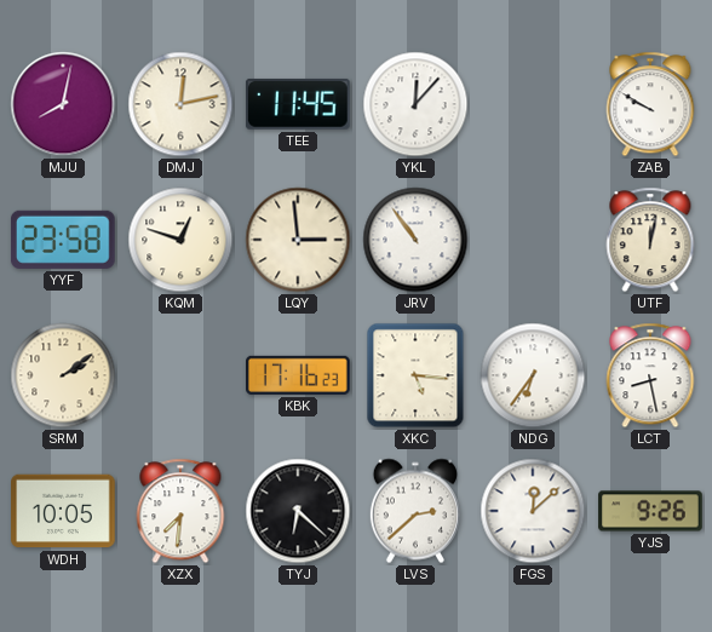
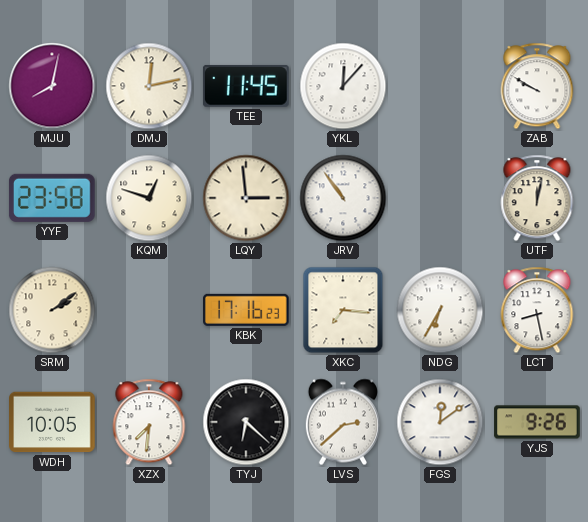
XKC: 5:16 -> 7:16
NDG: 6:36 -> 6:35
FGS: 12:08 -> 12:09
